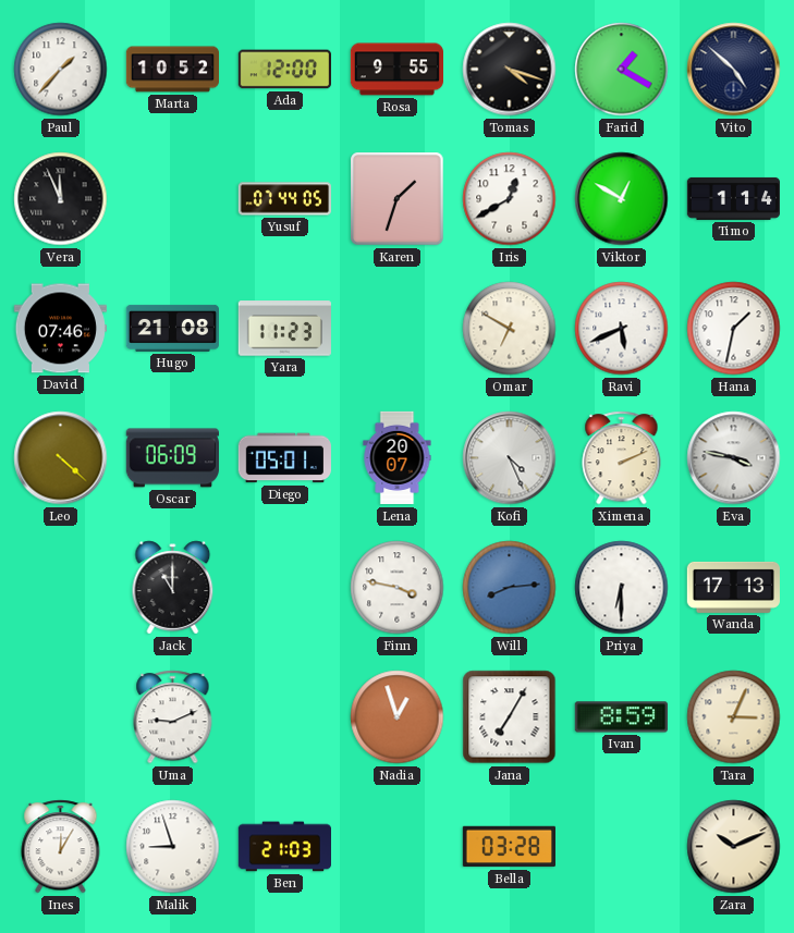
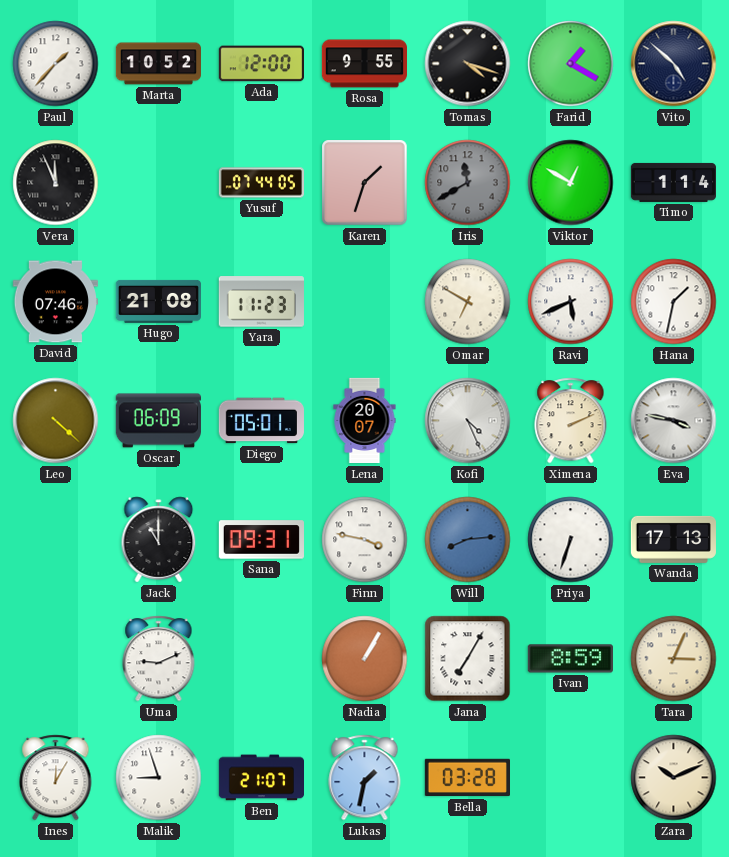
Iris: 12:40 -> 11:40
Iris dial: white -> grey
Sana: none -> 09:31
Priya: 6:30 -> 6:33
Nadia: 12:57 -> 1:05
Ben: 21:03 -> 21:07
Lukas: none -> 1:32
